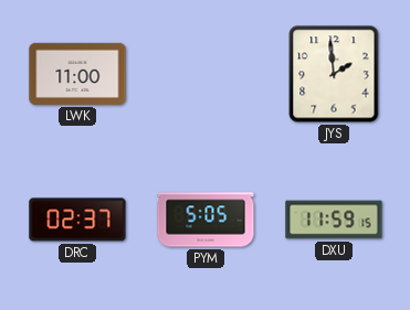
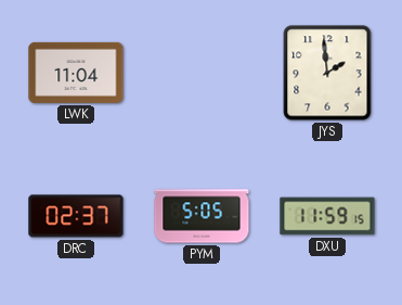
LWK: 11:00 -> 11:04
